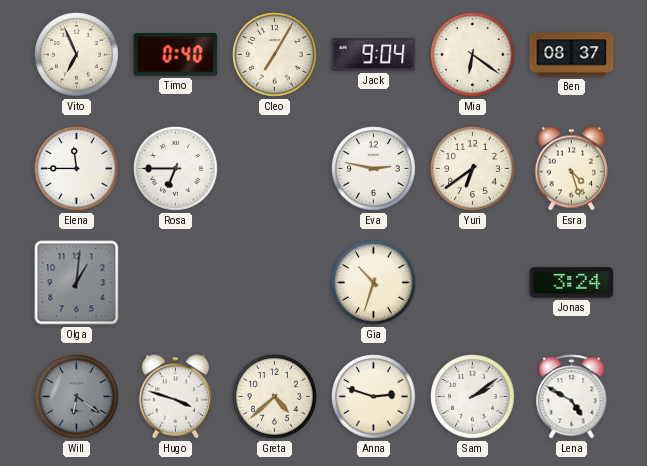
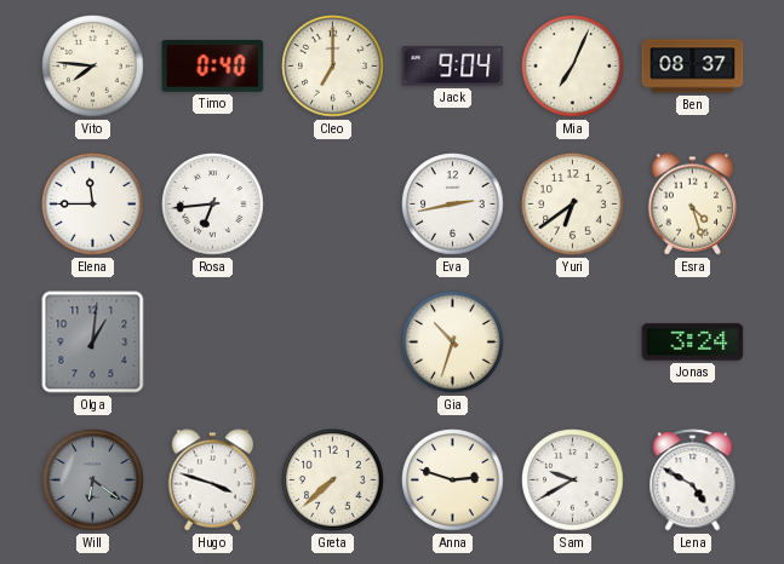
Vito: 6:56 -> 7:46
Cleo: 7:05 -> 7:00
Mia: 6:21 -> 7:04
Rosa: 6:45 -> 6:44
Eva: 2:47 -> 2:43
Greta: 4:38 -> 7:38
Sam: 2:09 -> 9:40
